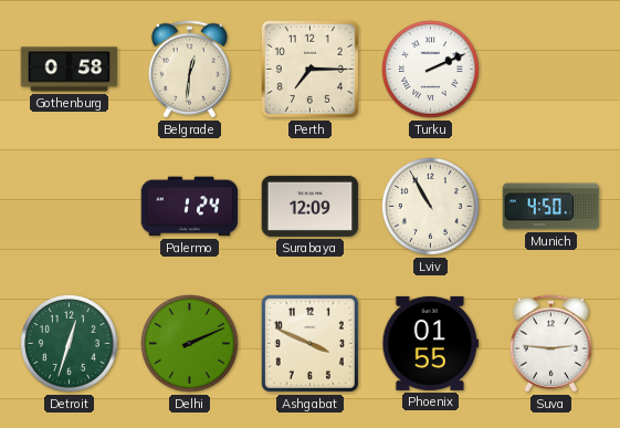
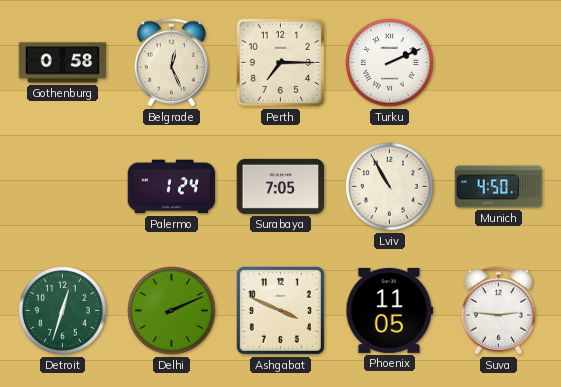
Belgrade: 12:31 -> 12:26
Surabaya: 12:09 -> 7:05
Phoenix: 01:55 -> 11:05
